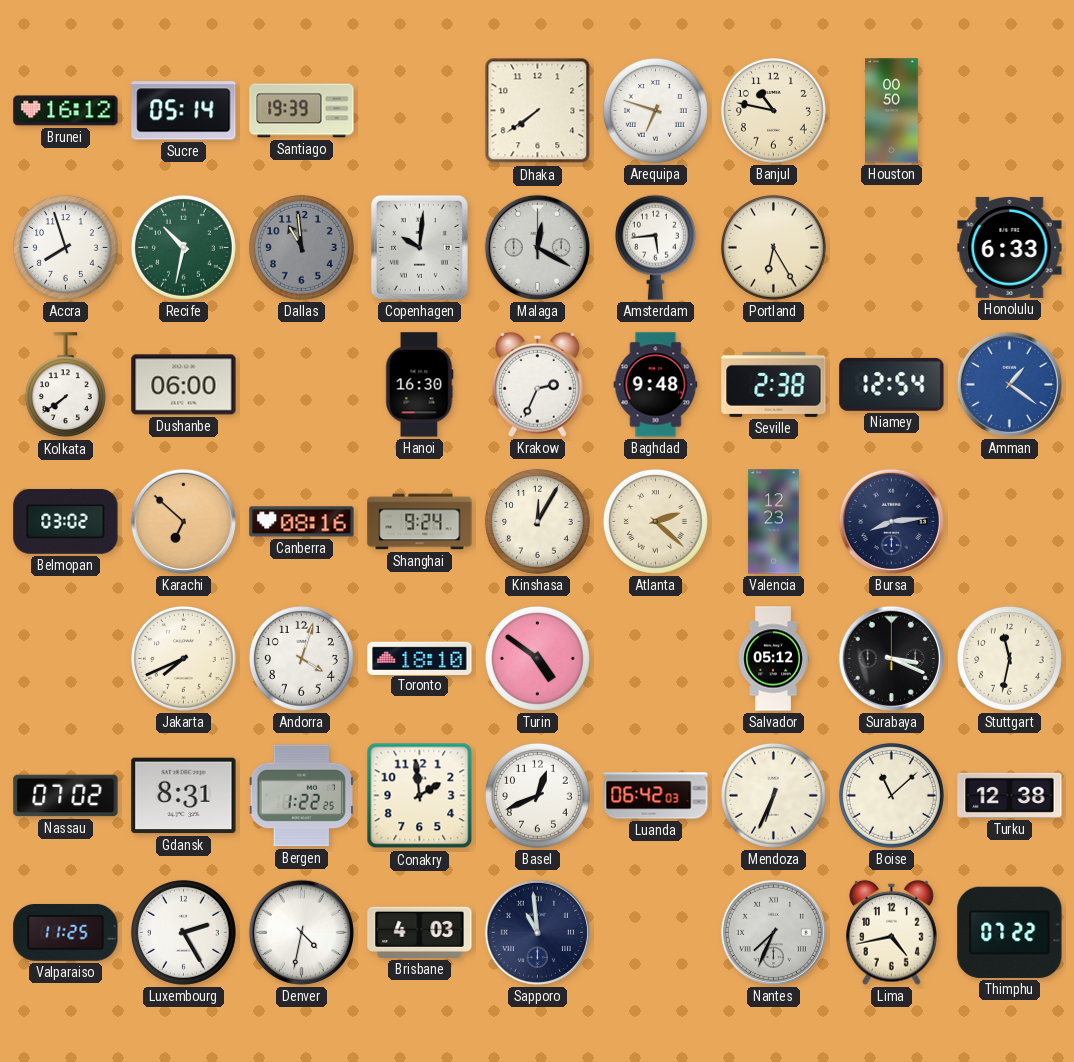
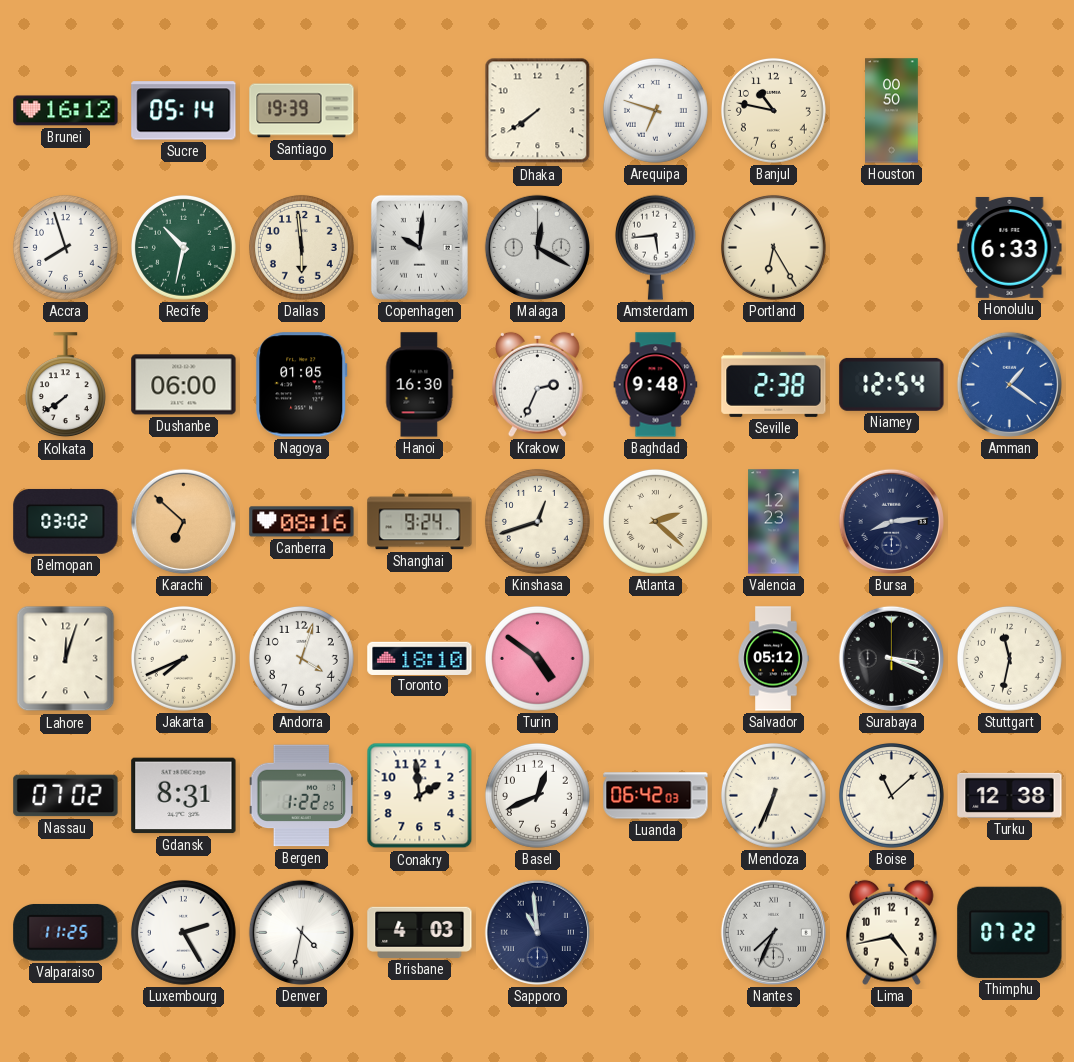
Dallas: 10:59 -> 5:59
Dallas dial: grey -> cream
Nagoya: none -> 01:05
Kinshasa: 12:05 -> 12:42
Lahore: none -> 12:03
